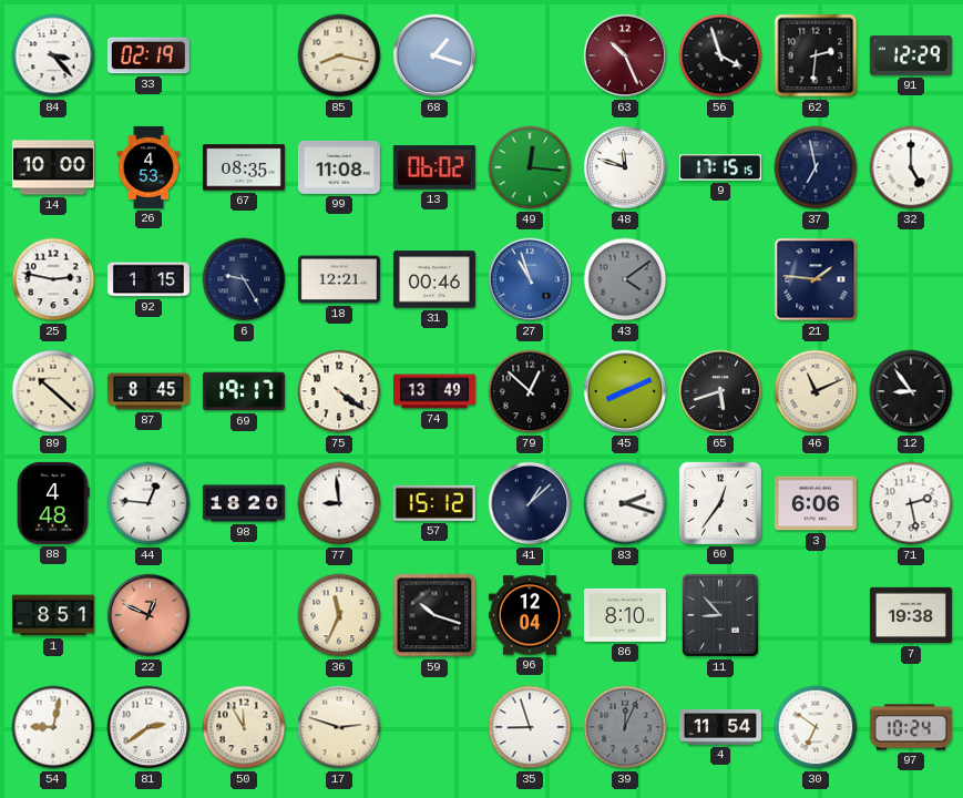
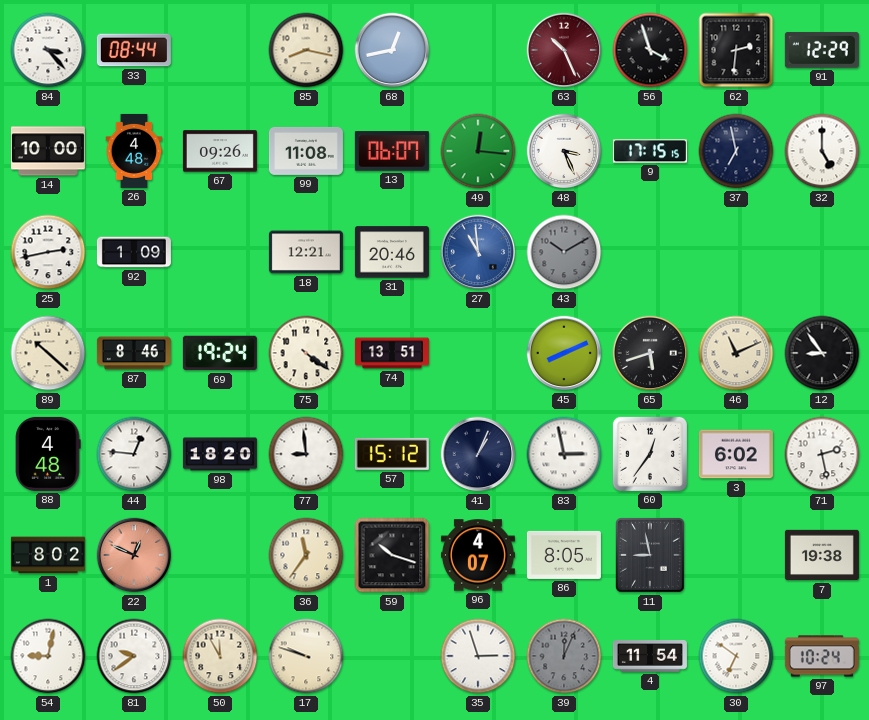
33: 02:19 -> 08:44
68: 1:18 -> 12:43
26: 4:53 -> 4:48
67: 08:35 -> 09:26
13: 06:02 -> 06:07
48: 11:48 -> 3:26
25: 2:47 -> 2:43
92: 1:15 -> 1:09
6: 9:25 -> none
31: 00:46 -> 20:46
27: 10:57 -> 10:59
43: 4:09 -> 10:10
21: 1:46 -> none
87: 8:45 -> 8:46
69: 19:17 -> 19:24
74: 13:49 -> 13:51
79: 12:52 -> none
41: 1:08 -> 1:04
83: 2:18 -> 2:58
3: 6:06 -> 6:02
1: 8:51 -> 8:02
36: 11:34 -> 11:36
96: 12:04 -> 4:07
86: 8:10 -> 8:05
11: 8:53 -> 8:58
81: 2:39 -> 9:39
17: 2:48 -> 9:48
35: 8:57 -> 2:57
